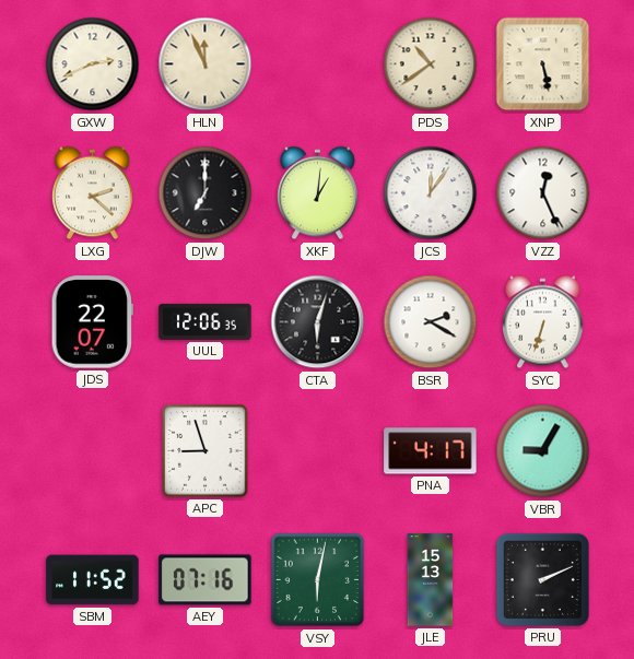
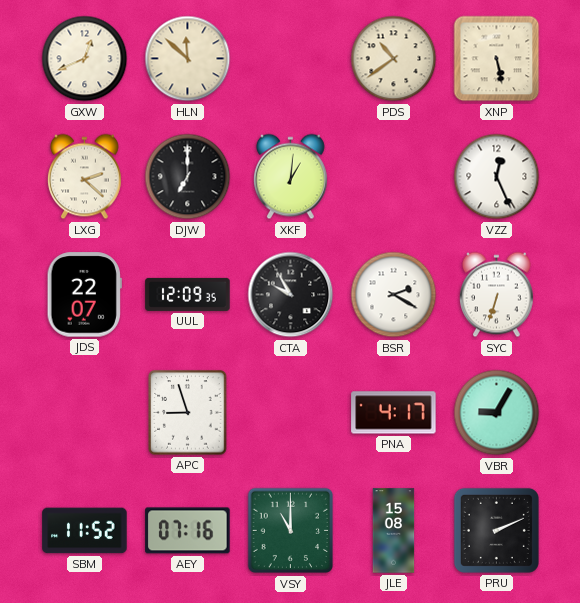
GXW: 2:41 -> 12:41
HLN: 11:56 -> 11:52
JCS: 12:06 -> none
UUL: 12:06 -> 12:09
CTA: 6:03 -> 9:55
VSY: 6:02 -> 11:00
JLE: 15:13 -> 15:08
